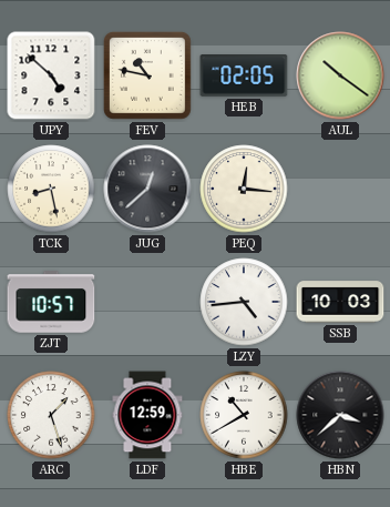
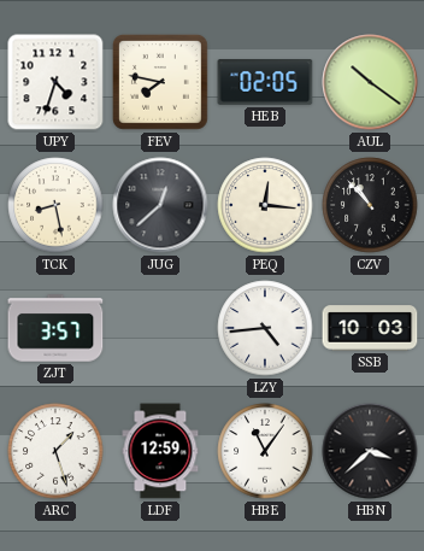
UPY: 4:52 -> 4:33
FEV: 10:47 -> 7:47
CZV: none -> 10:53
ZJT: 10:57 -> 3:57
HBE: 10:40 -> 11:06
